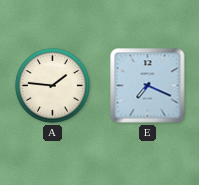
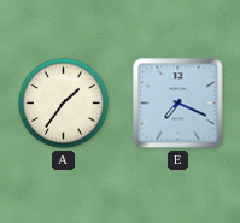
A: 1:46 -> 1:36
